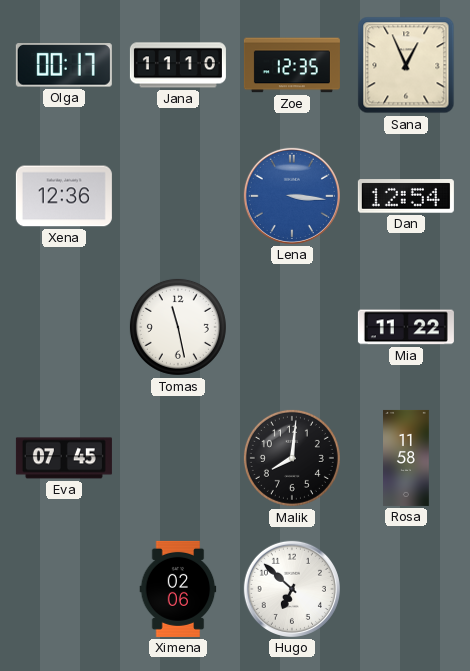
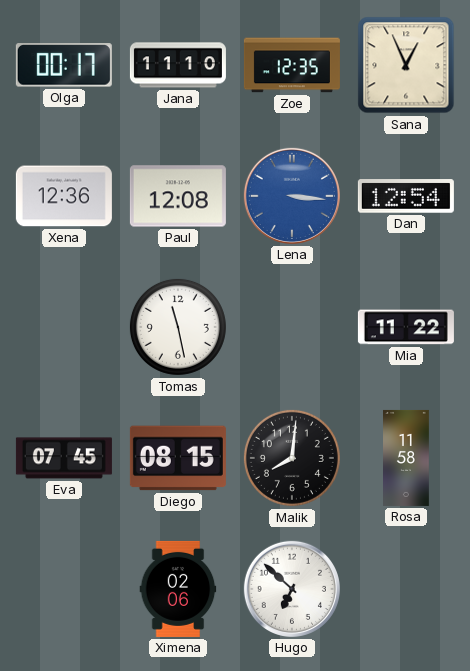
Paul: none -> 12:08
Diego: none -> 08:15
